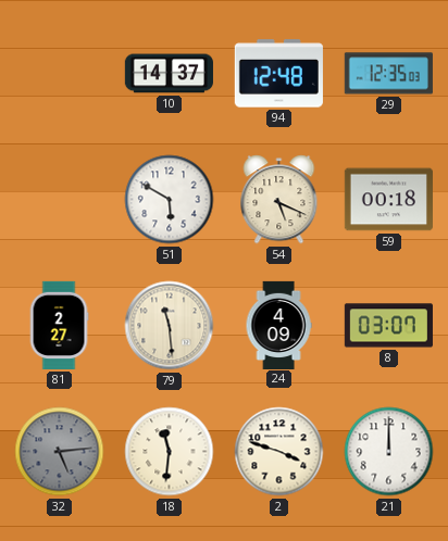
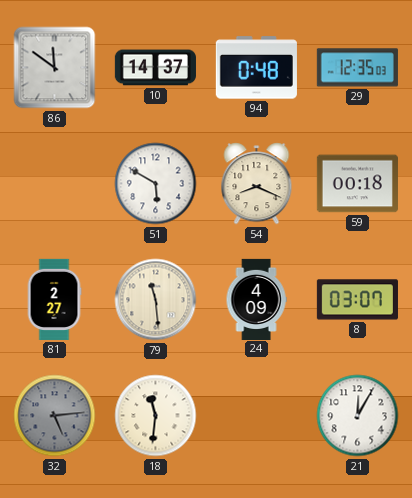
86: none -> 11:51
94: 12:48 -> 0:48
54: 5:19 -> 8:19
2: 3:48 -> none
21: 12:00 -> 12:05
